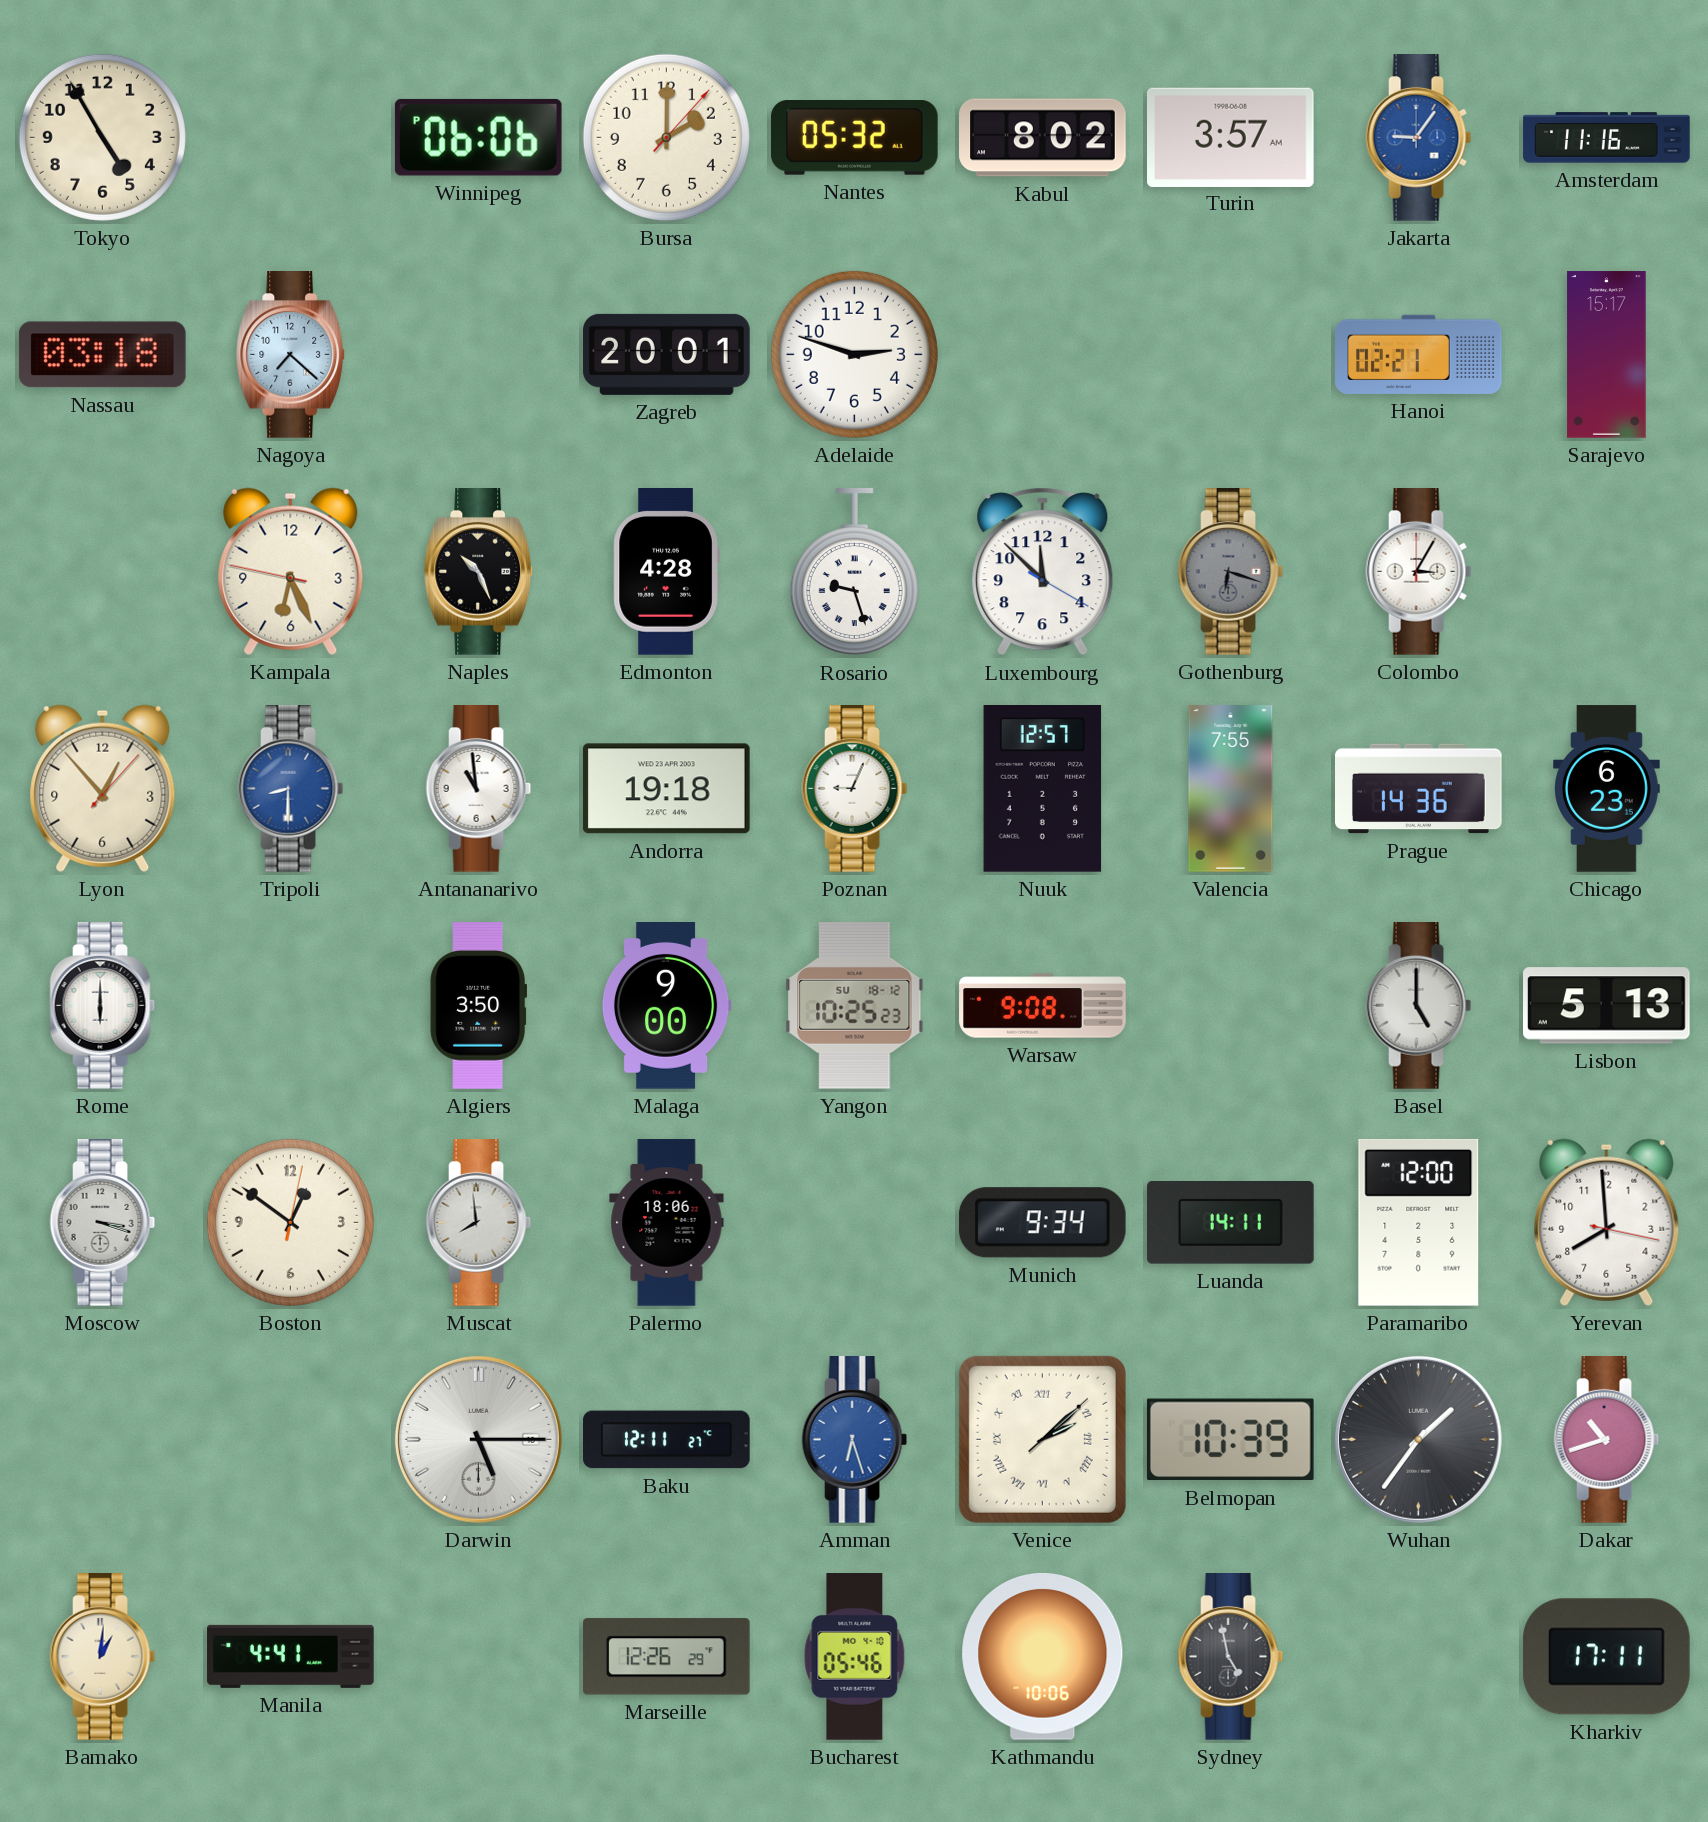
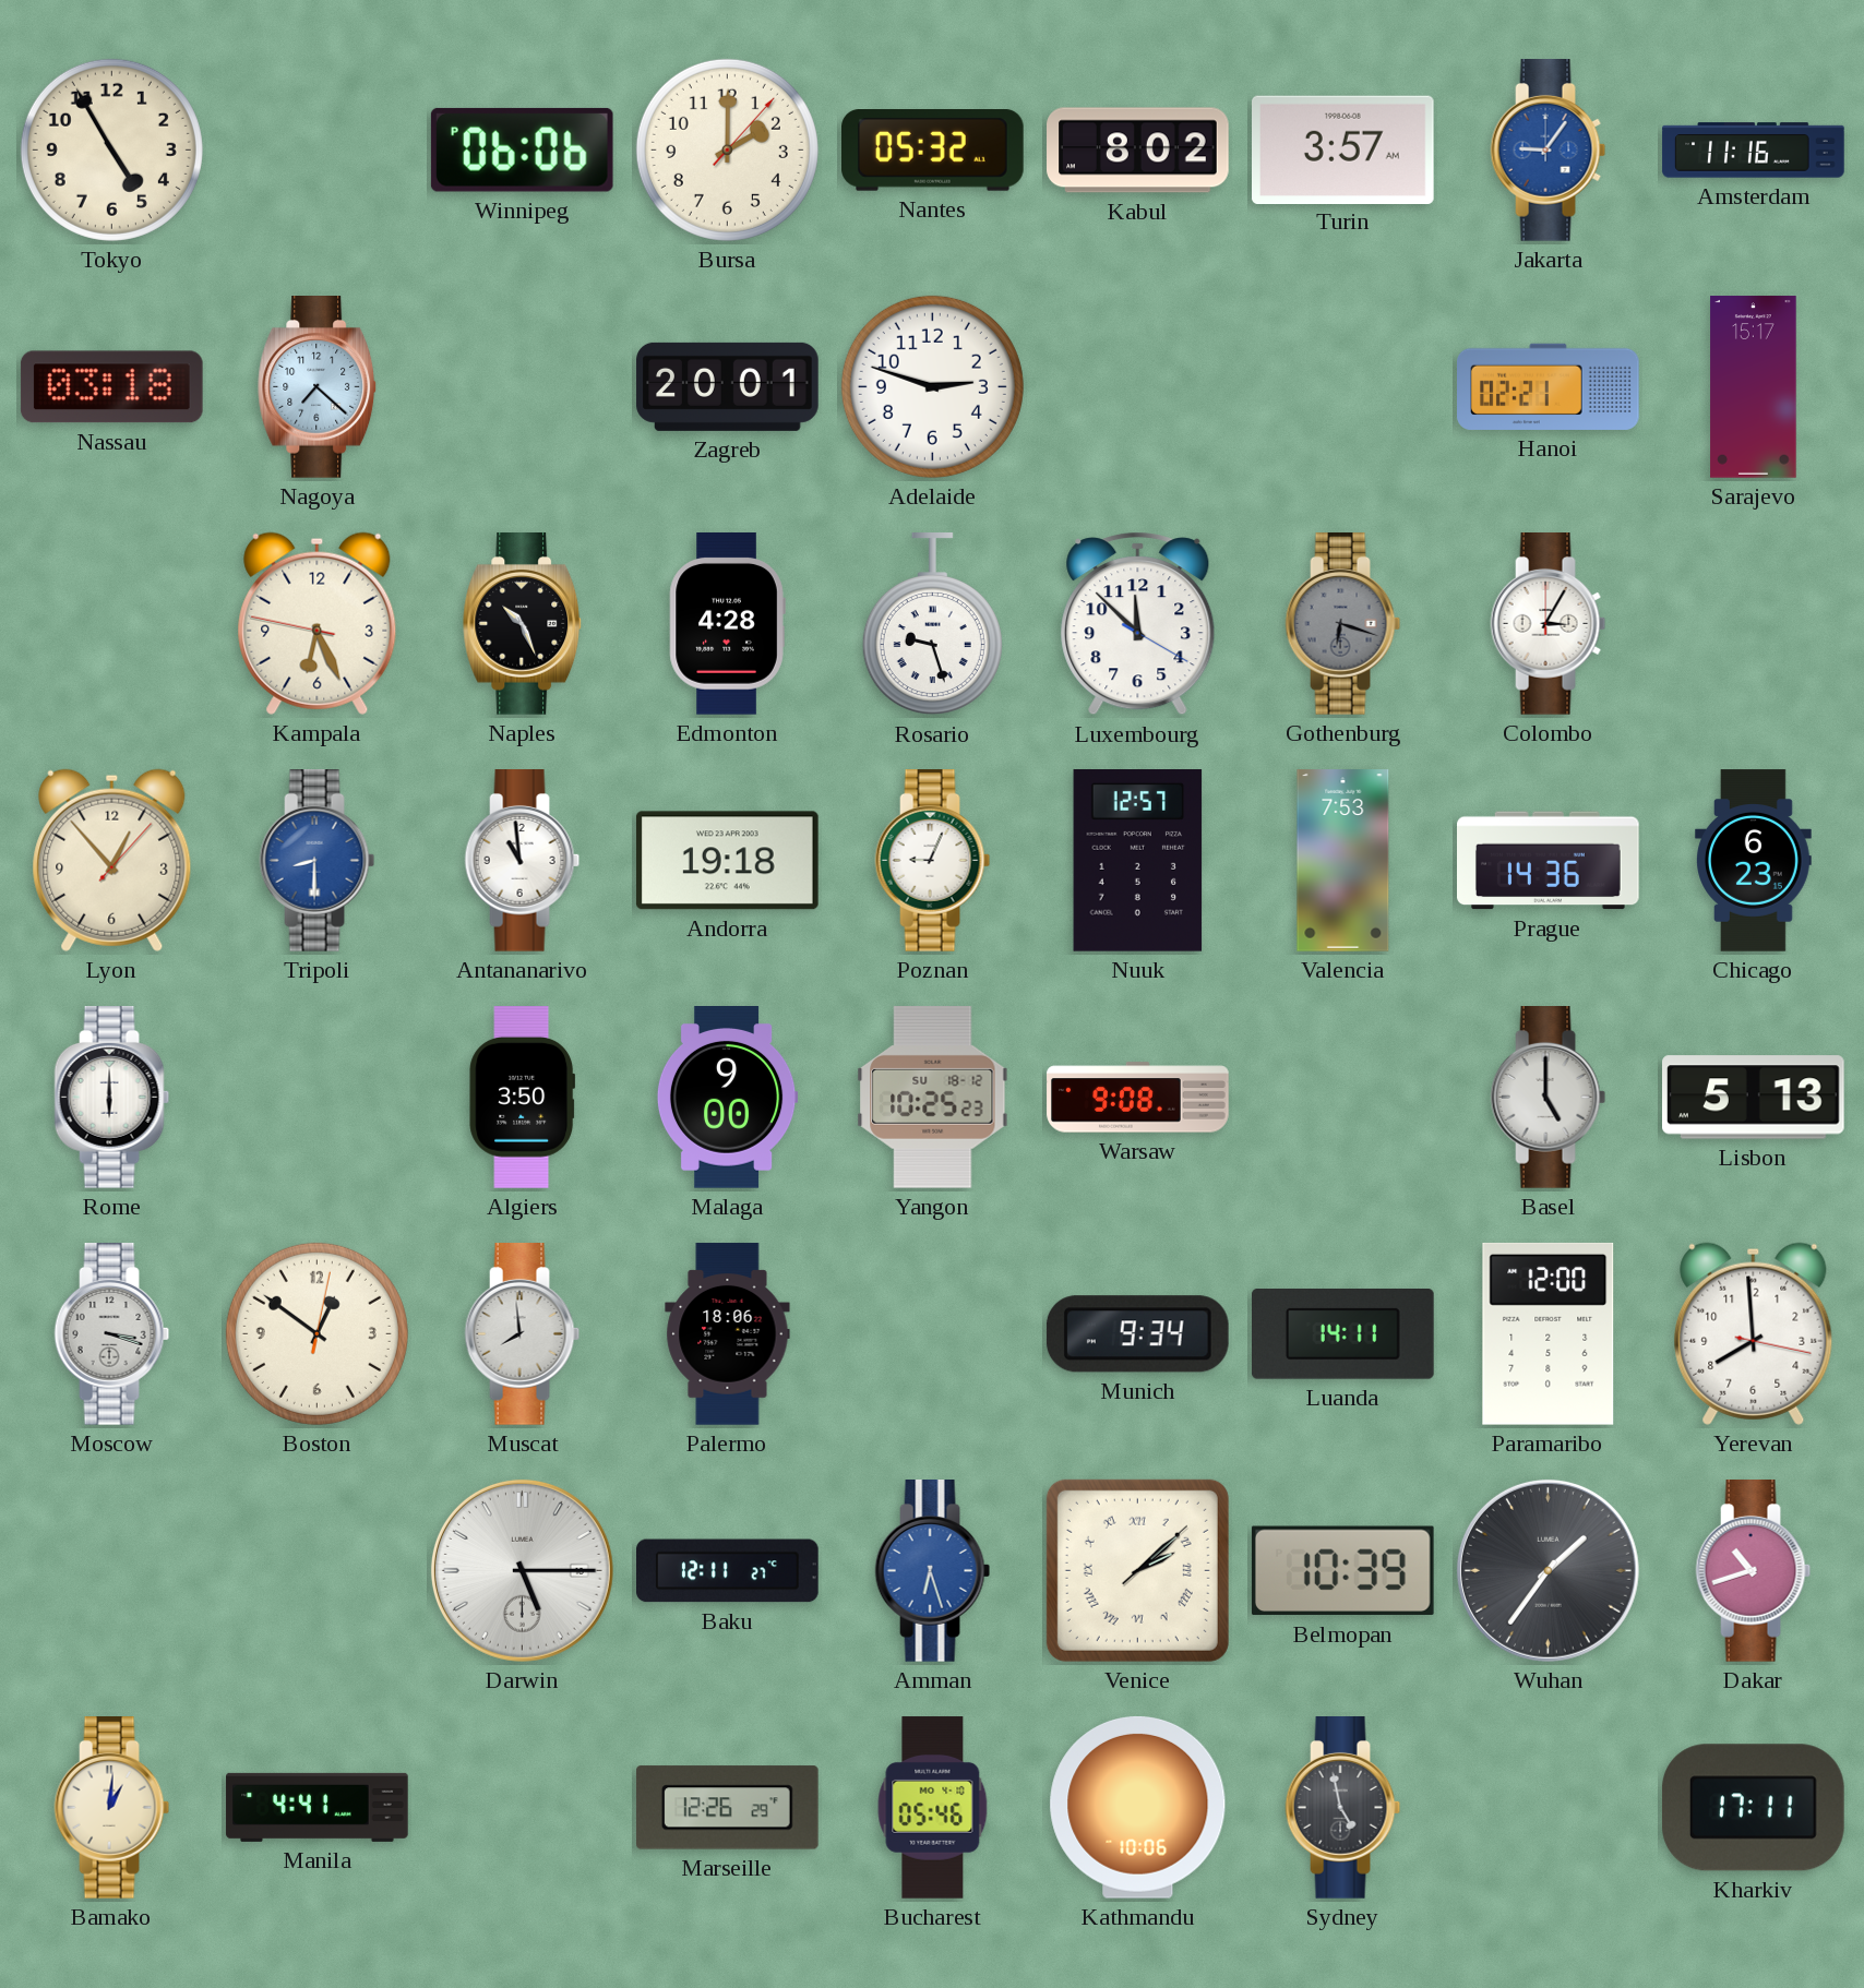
Valencia: 7:55 -> 7:53
